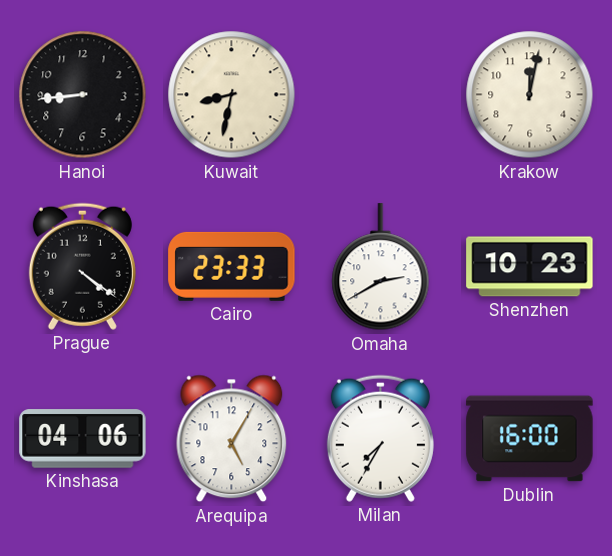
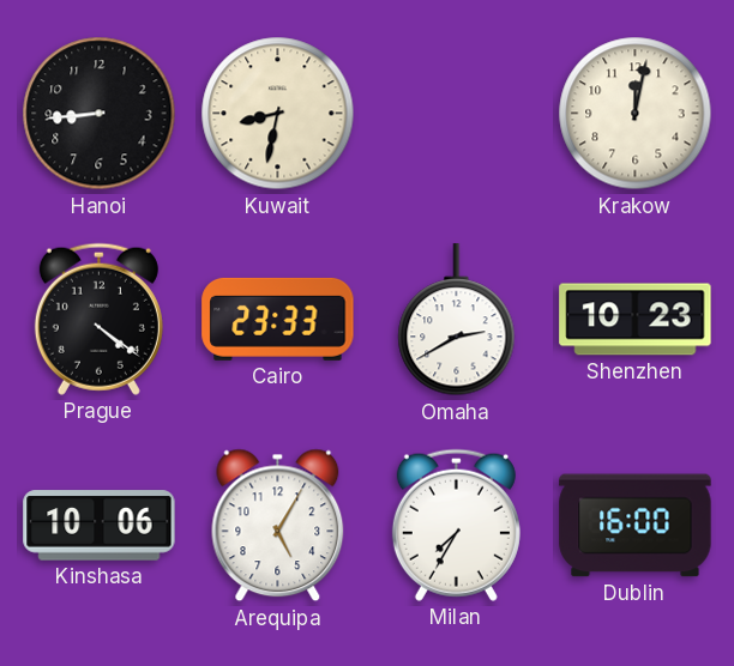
Kinshasa: 04:06 -> 10:06
